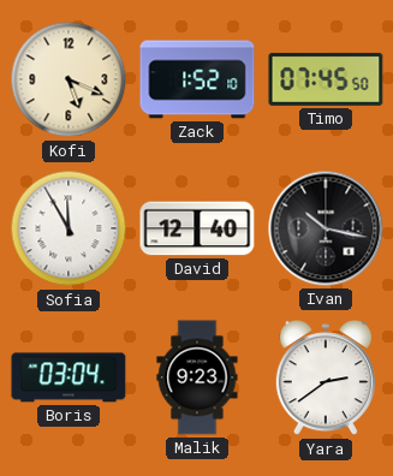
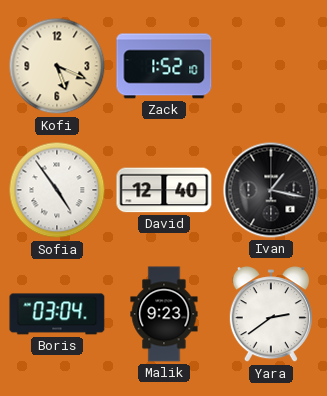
Timo: 07:45 -> none
Sofia: 11:55 -> 4:54
Ivan: 10:17 -> 1:17
